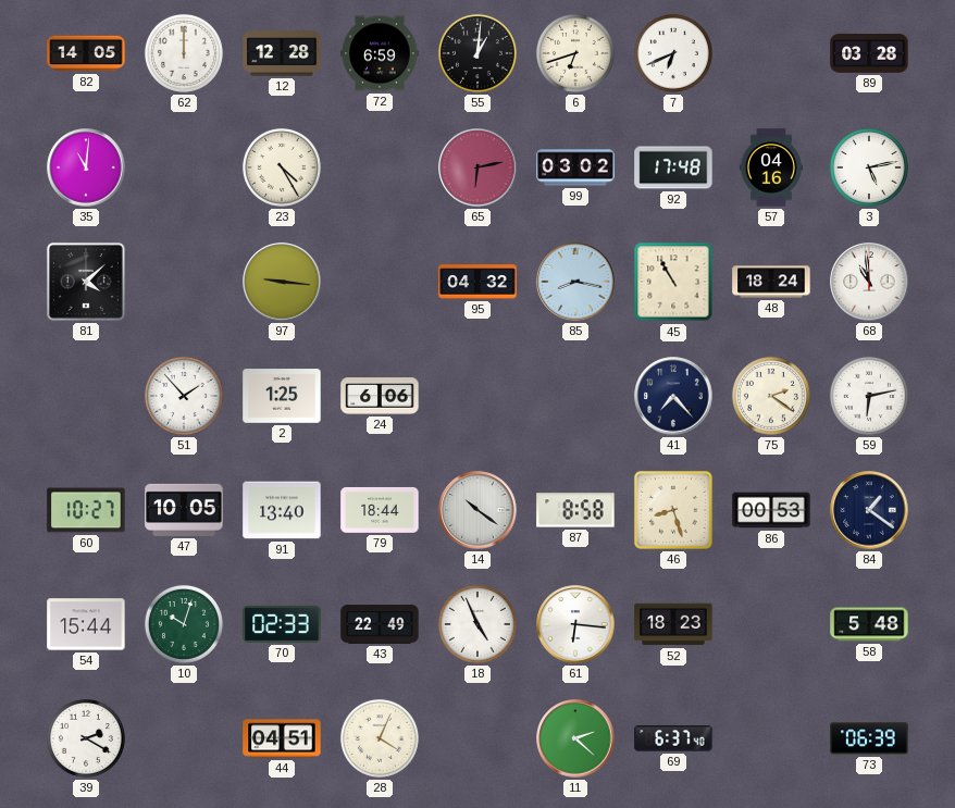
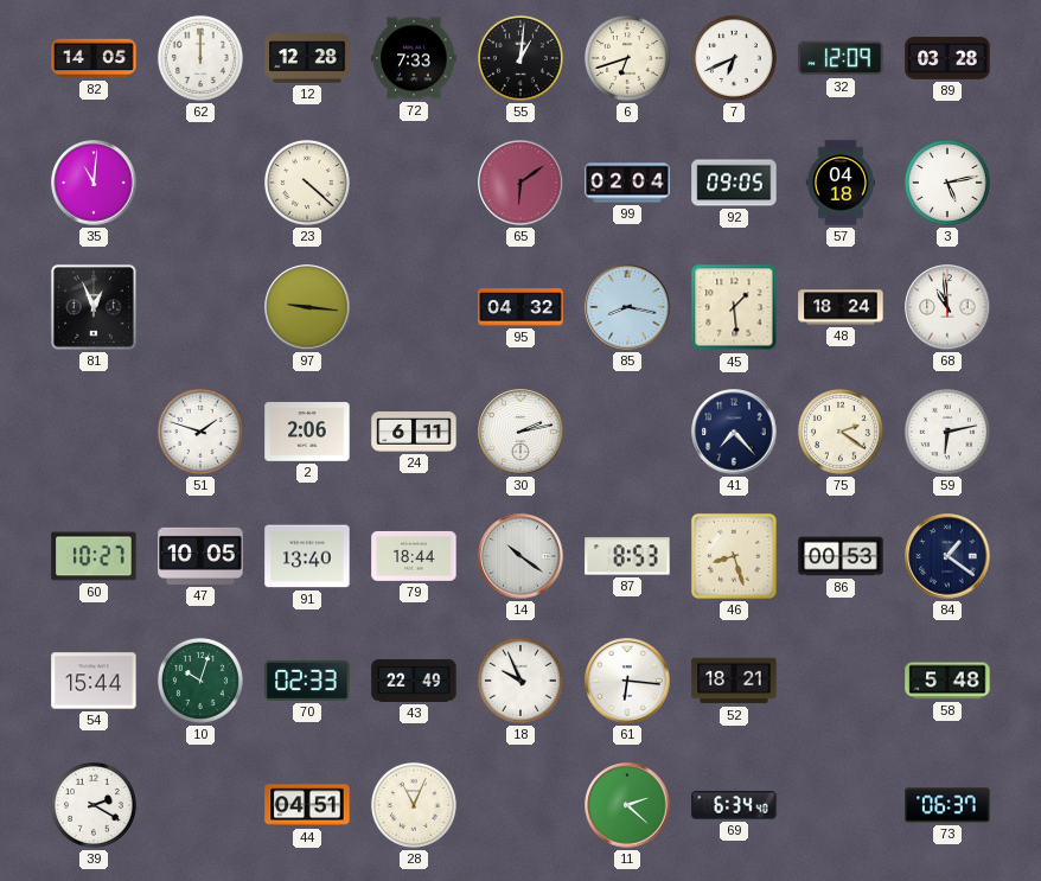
72: 6:59 -> 7:33
32: none -> 12:09
23: 4:25 -> 4:22
65: 6:13 -> 6:09
99: 03:02 -> 02:04
92: 17:48 -> 09:05
57: 04:16 -> 04:18
81: 4:08 -> 12:56
45: 10:55 -> 1:29
51: 1:53 -> 1:48
2: 1:25 -> 2:06
24: 6:06 -> 6:11
30: none -> 2:13
87: 8:58 -> 8:53
18: 4:56 -> 9:56
52: 18:23 -> 18:21
28: 4:04 -> 11:04
69: 6:37 -> 6:34
73: 06:39 -> 06:37
